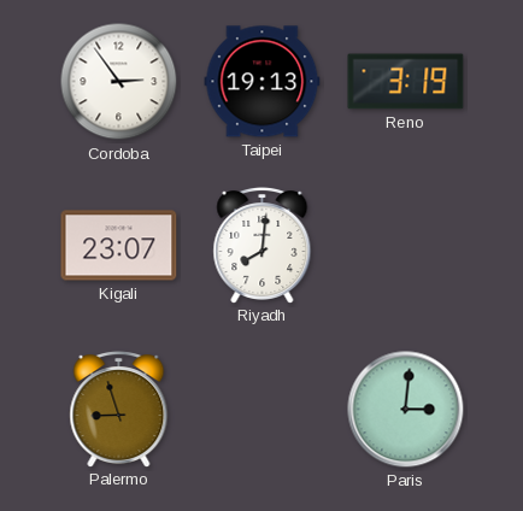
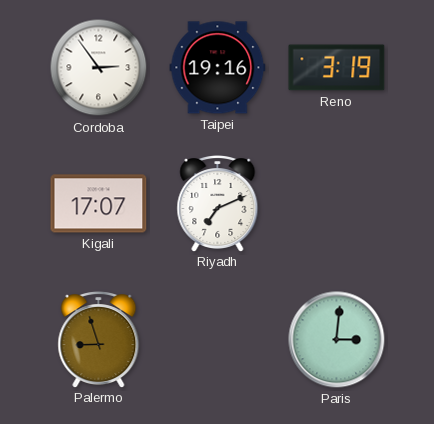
Taipei: 19:13 -> 19:16
Kigali: 23:07 -> 17:07
Riyadh: 8:01 -> 7:11
